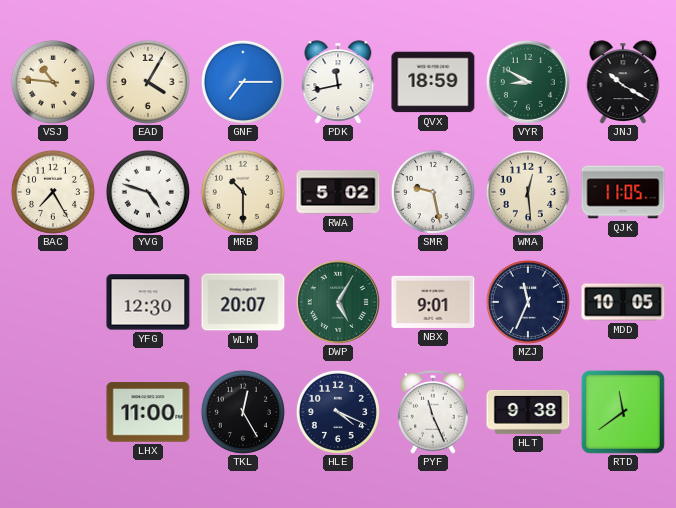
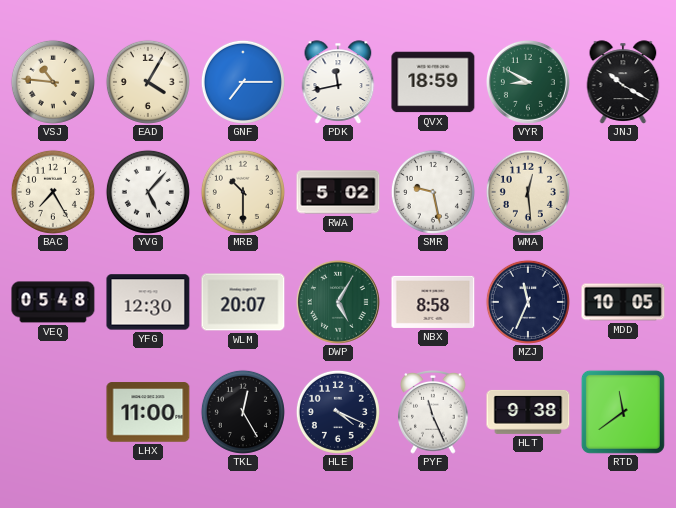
YVG: 4:48 -> 5:07
QJK: 11:05 -> none
VEQ: none -> 05:48
NBX: 9:01 -> 8:58
